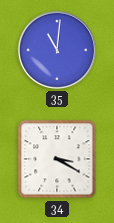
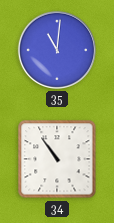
34: 3:20 -> 10:54
